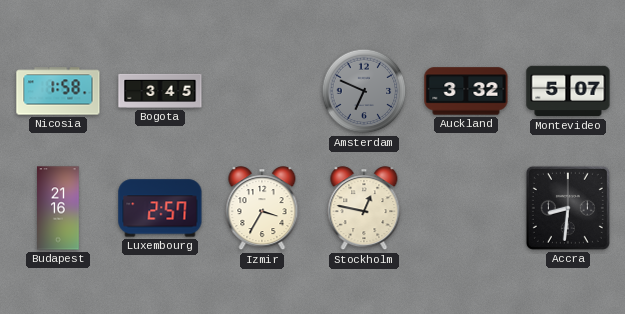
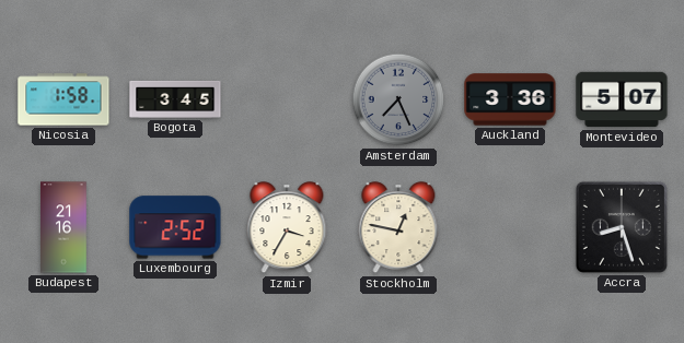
Amsterdam: 6:49 -> 7:26
Auckland: 3:32 -> 3:36
Luxembourg: 2:57 -> 2:52
Accra: 8:31 -> 8:27
